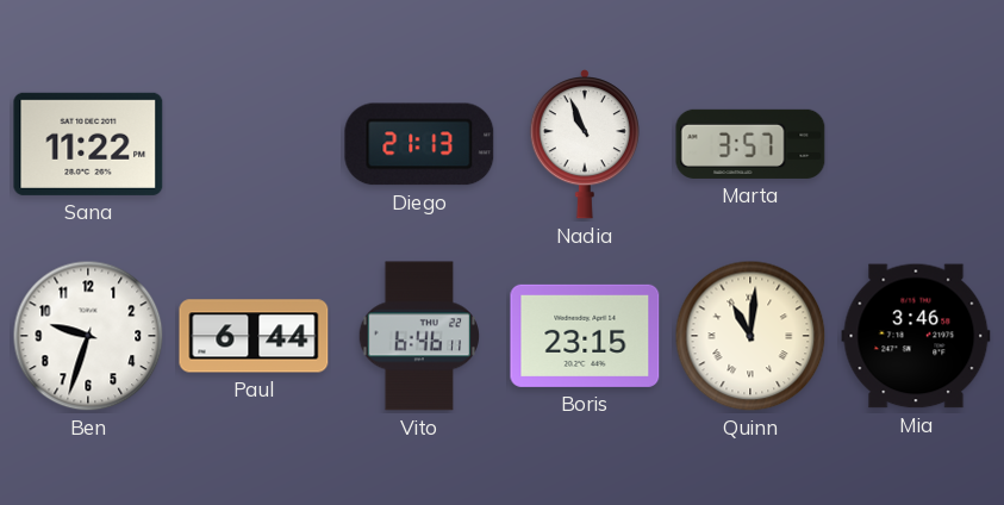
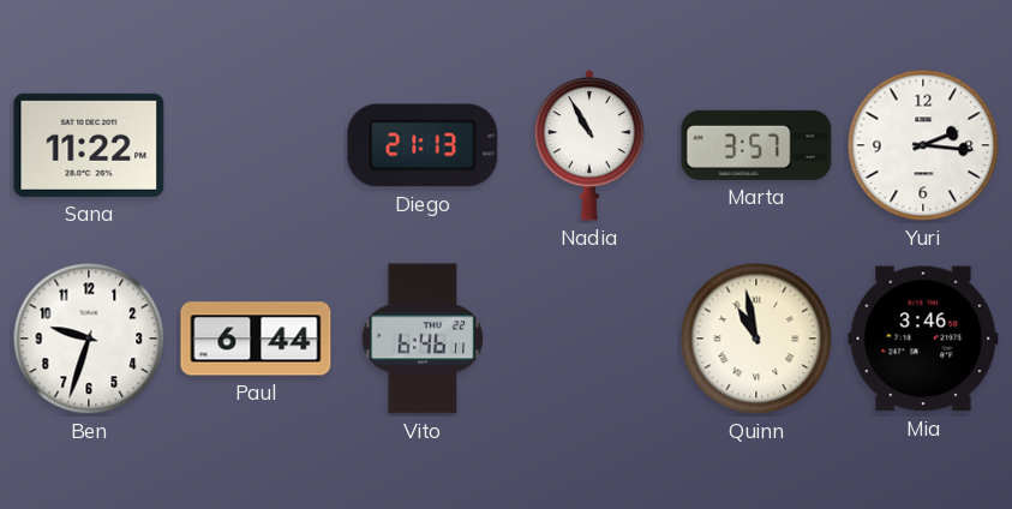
Nadia: 10:56 -> 10:55
Yuri: none -> 2:16
Boris: 23:15 -> none
Quinn: 11:01 -> 10:58
